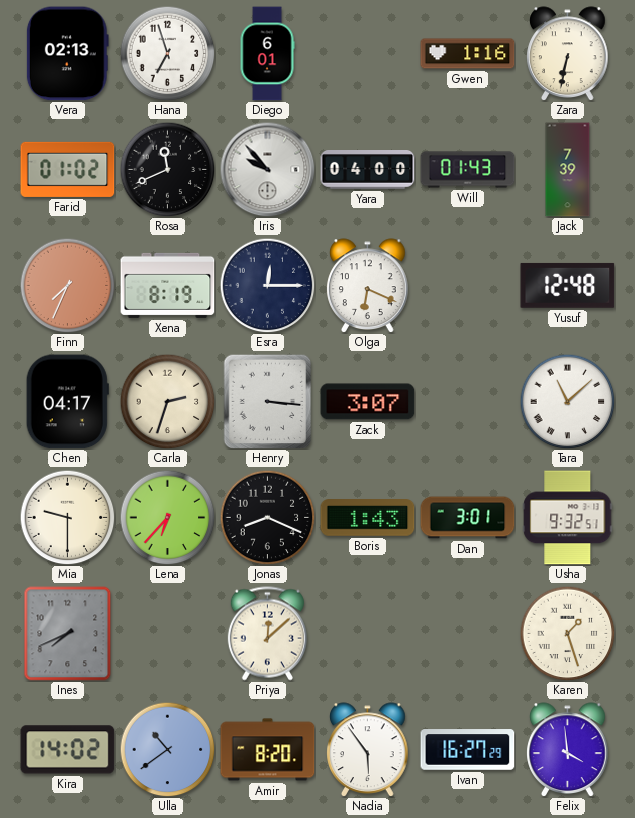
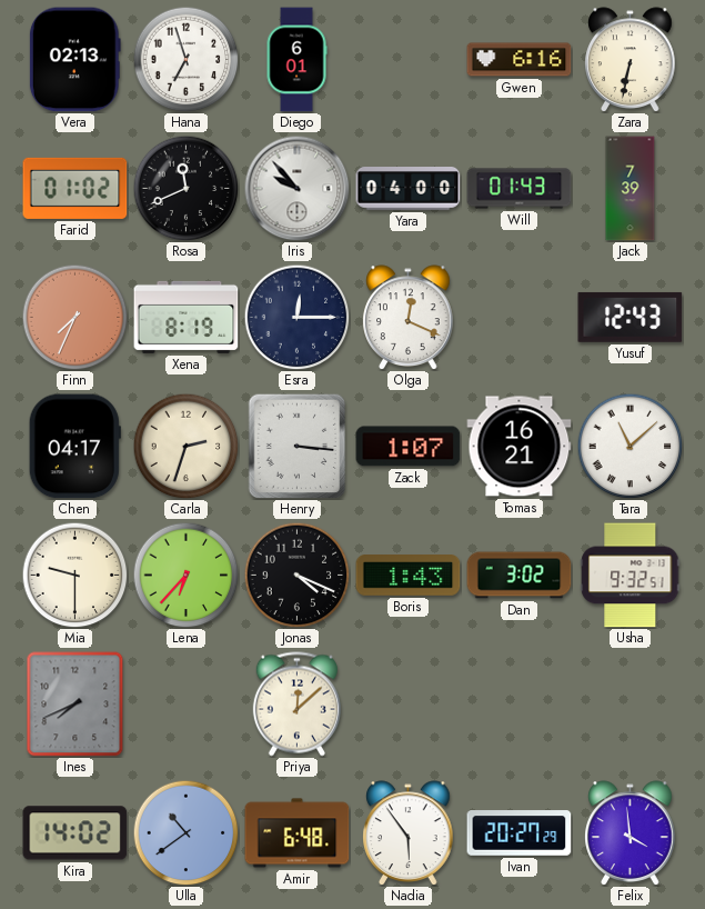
Gwen: 1:16 -> 6:16
Olga: 6:19 -> 12:19
Yusuf: 12:48 -> 12:43
Zack: 3:07 -> 1:07
Tomas: none -> 16:21
Jonas: 8:19 -> 4:19
Dan: 3:01 -> 3:02
Karen: 1:27 -> none
Amir: 8:20 -> 6:48
Ivan: 16:27 -> 20:27
